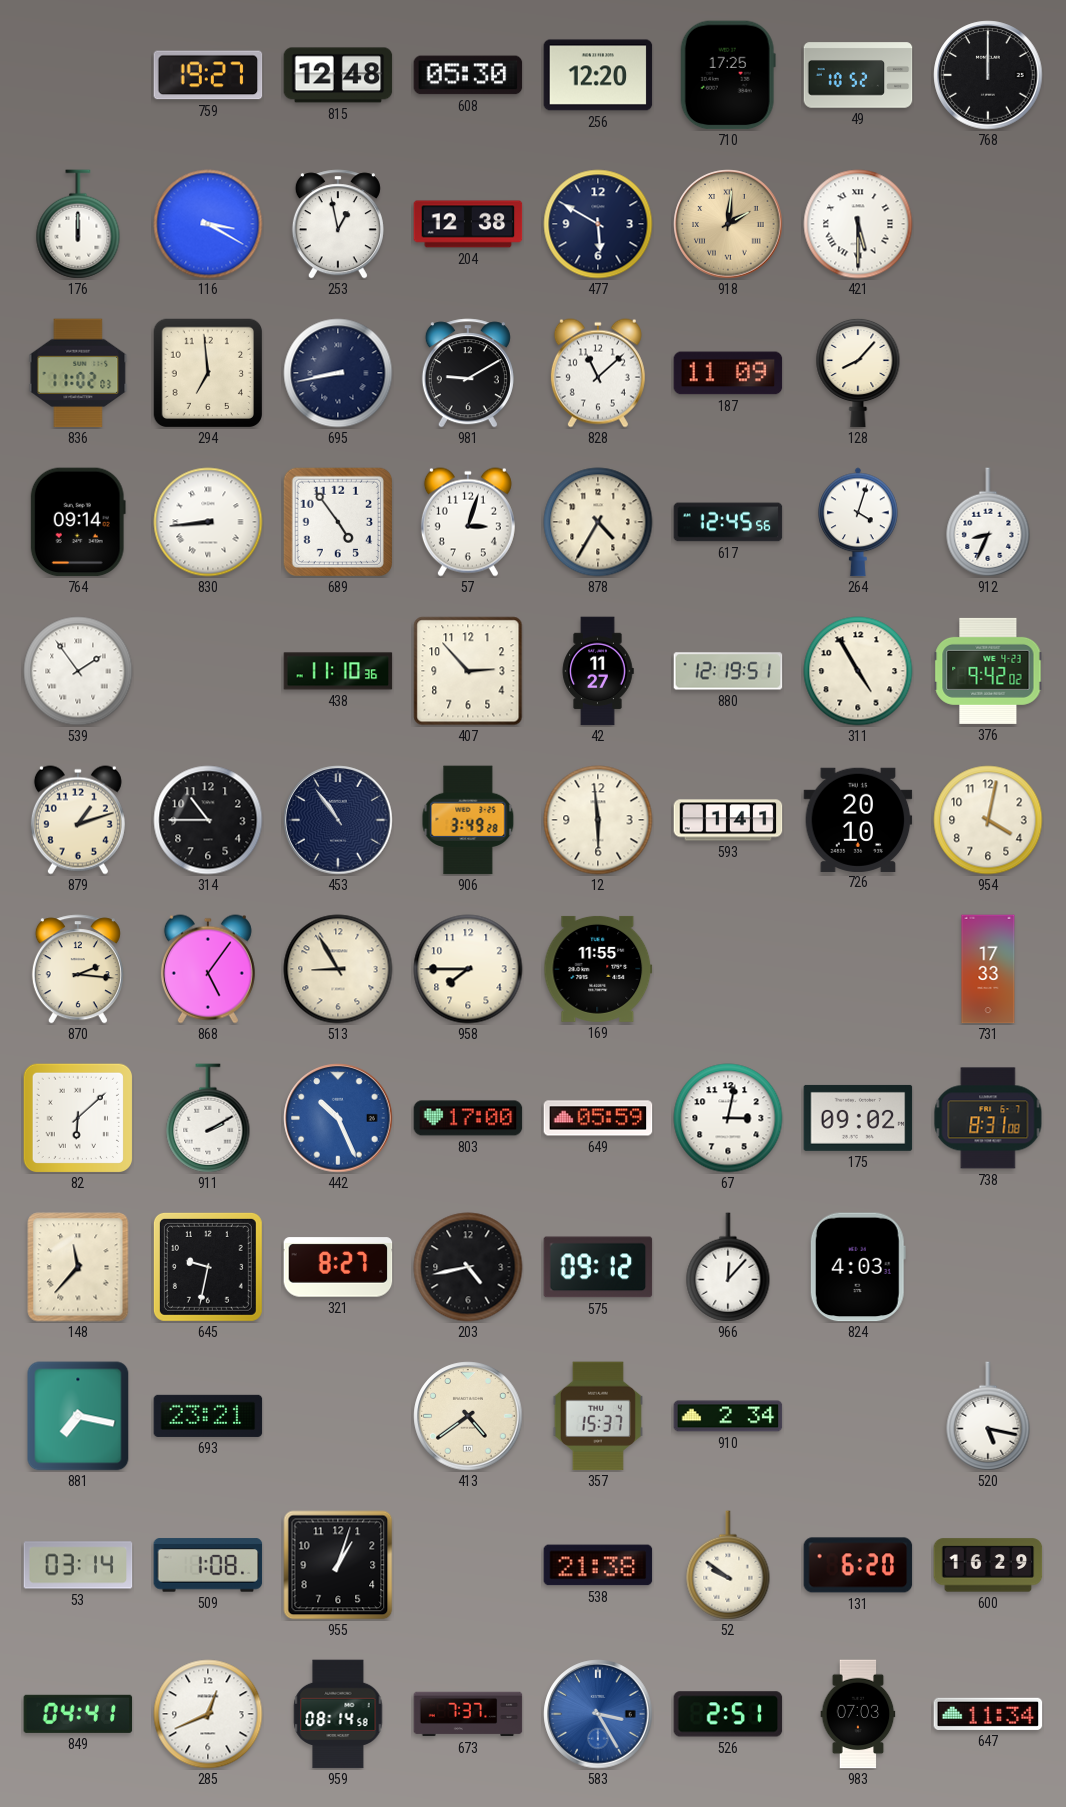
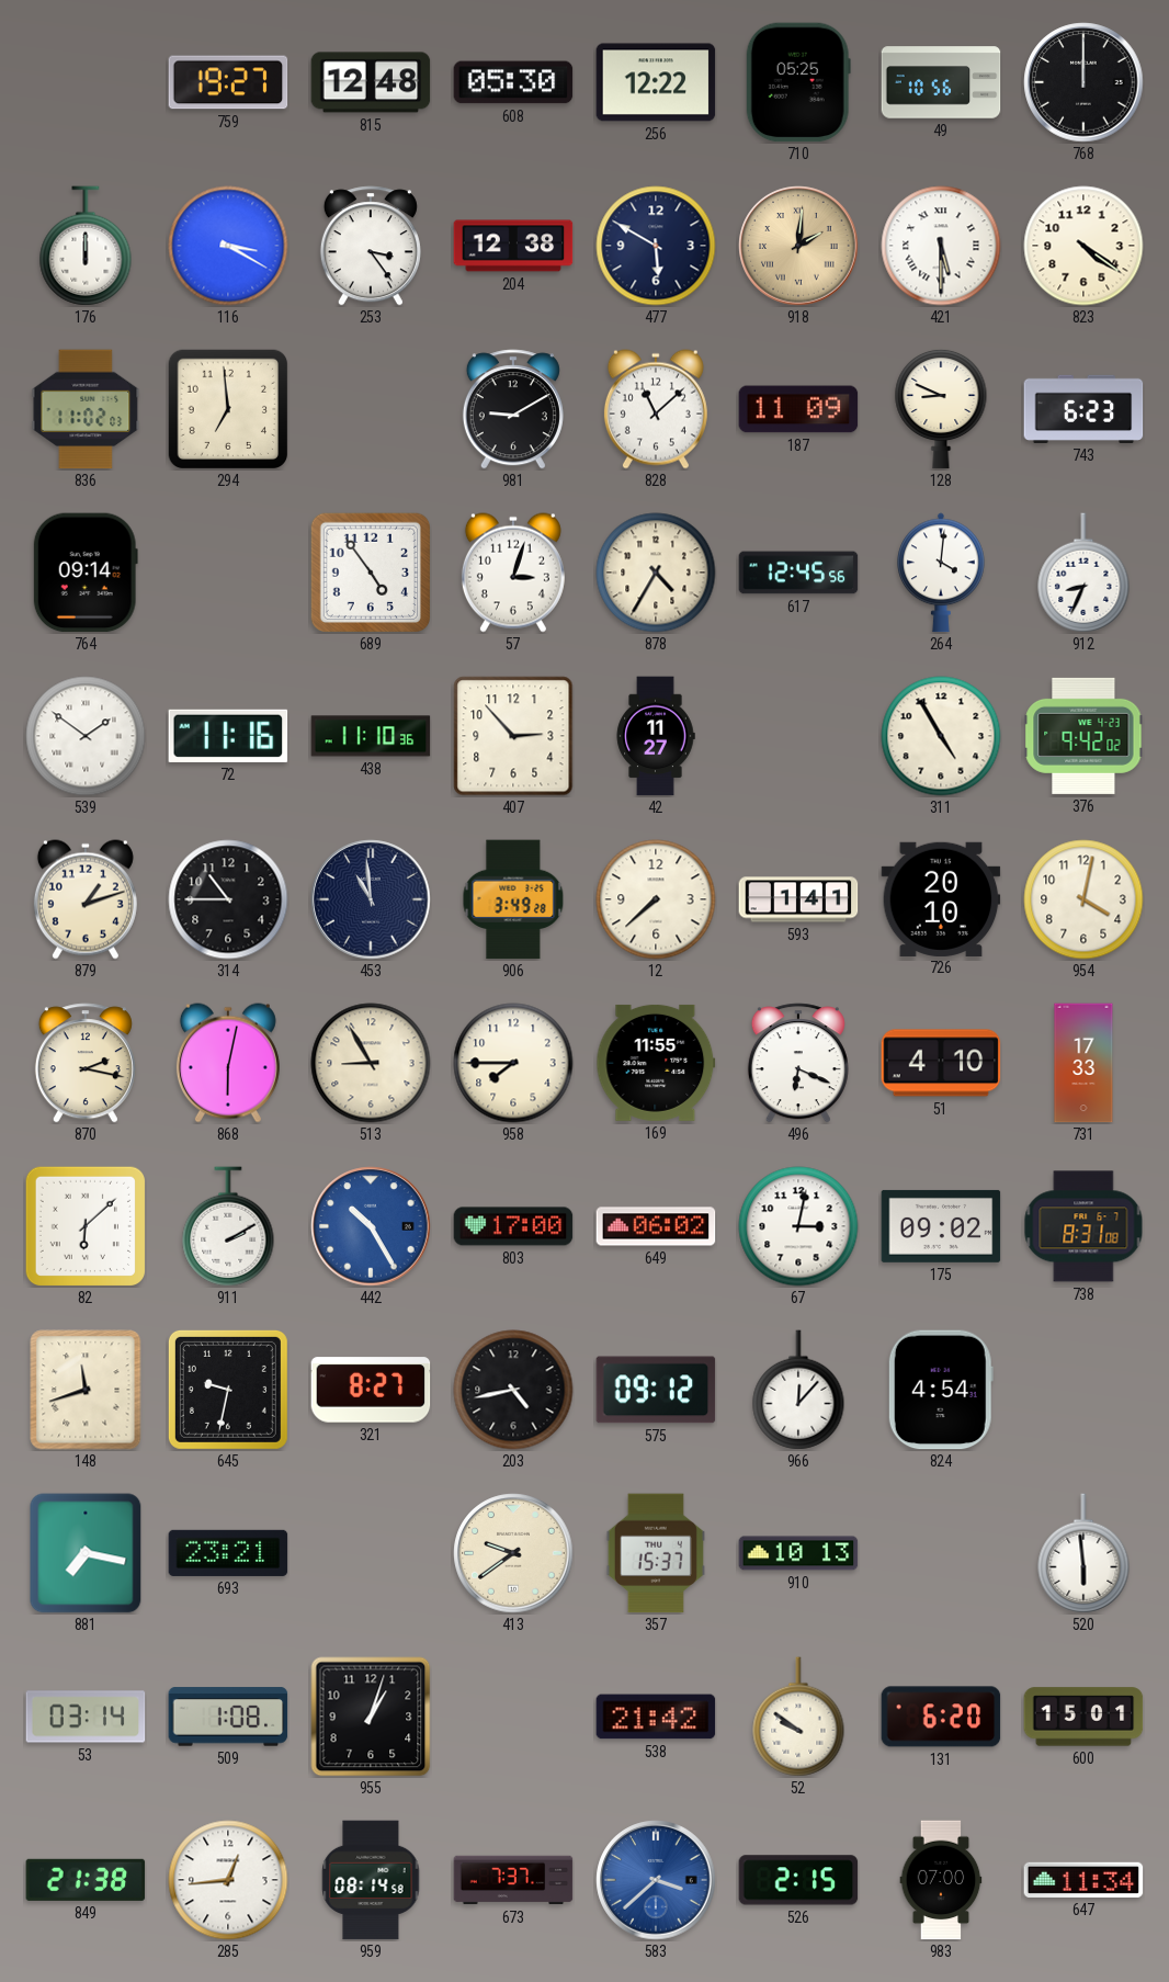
256: 12:20 -> 12:22
710: 17:25 -> 05:25
49: 10:52 -> 10:56
253: 12:58 -> 3:24
823: none -> 4:21
695: 8:43 -> none
128: 8:07 -> 8:49
743: none -> 6:23
830: 8:44 -> none
264: 4:03 -> 4:01
539: 1:54 -> 1:51
72: none -> 11:16
880: 12:19 -> none
453: 10:54 -> 10:59
12: 5:59 -> 7:38
870: 2:16 -> 2:17
868: 5:06 -> 6:02
496: none -> 6:19
51: none -> 4:10
442: 10:26 -> 10:25
649: 05:59 -> 06:02
148: 11:37 -> 11:42
824: 4:03 -> 4:54
413: 4:39 -> 9:39
910: 2:34 -> 10:13
520: 5:17 -> 5:59
538: 21:38 -> 21:42
600: 16:29 -> 15:01
849: 04:41 -> 21:38
285: 12:41 -> 12:44
583: 3:25 -> 3:38
526: 2:51 -> 2:15
983: 07:03 -> 07:00
